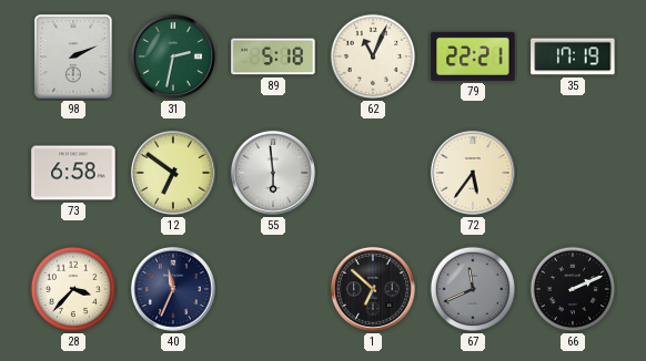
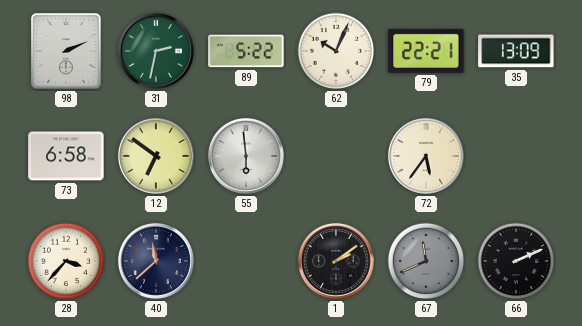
89: 5:18 -> 5:22
62: 11:04 -> 10:04
35: 17:19 -> 13:09
40: 11:34 -> 11:38
1: 6:52 -> 2:09
